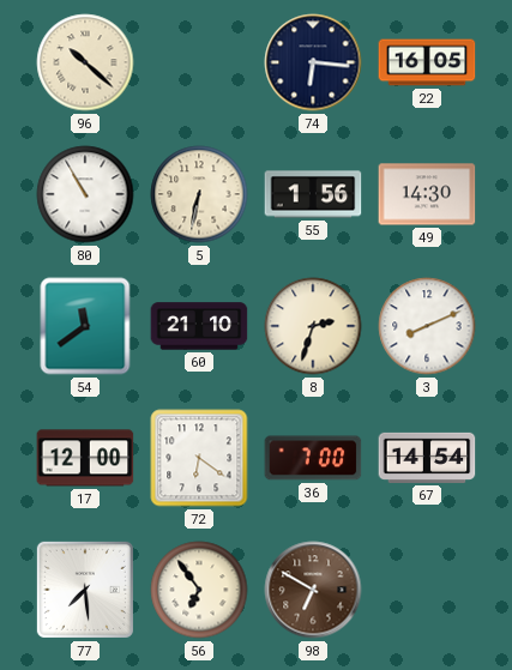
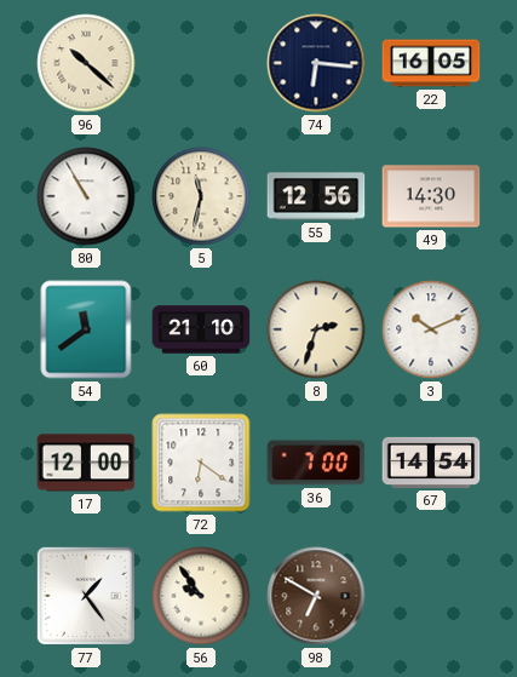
5: 6:32 -> 11:32
55: 1:56 -> 12:56
3: 8:11 -> 10:11
77: 7:29 -> 1:24
56: 6:54 -> 9:54
